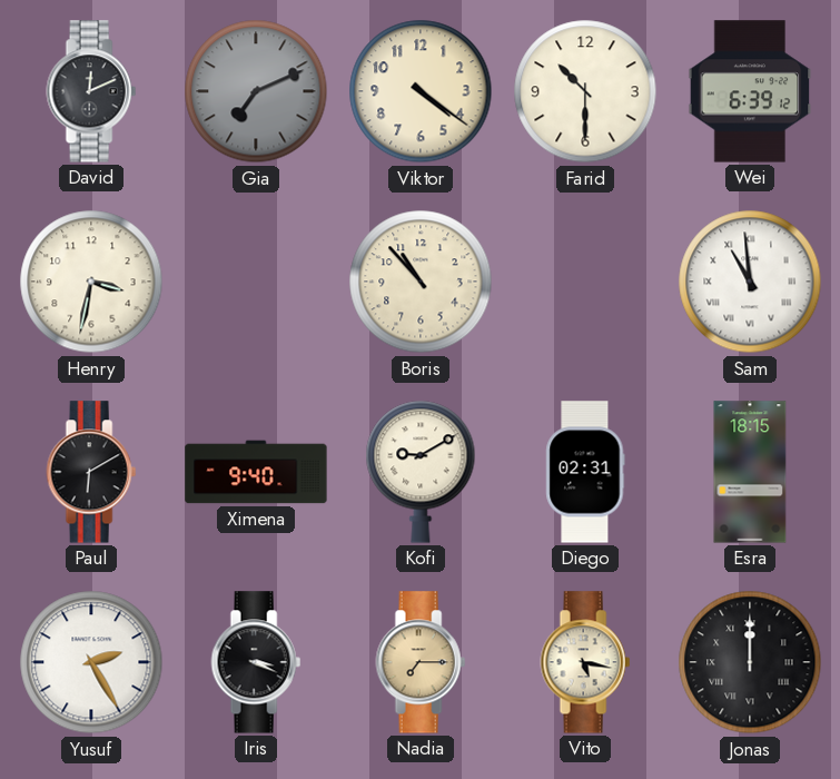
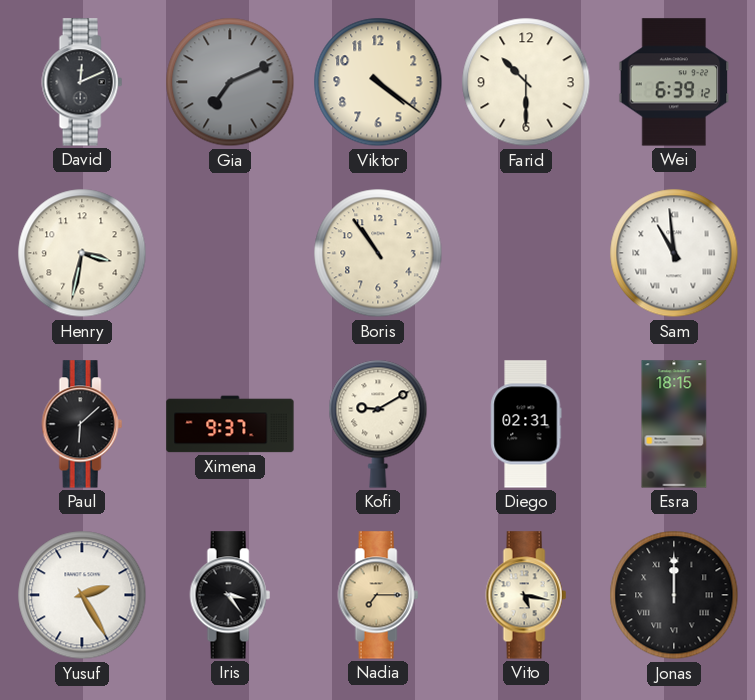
Boris: 10:53 -> 10:54
Paul: 6:10 -> 6:08
Ximena: 9:40 -> 9:37
Iris: 3:19 -> 3:24
